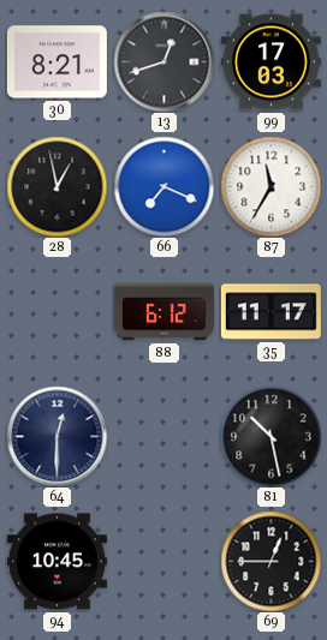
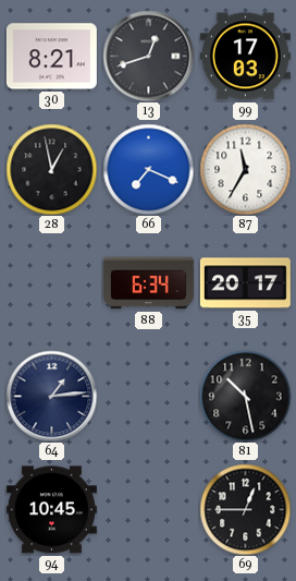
88: 6:12 -> 6:34
35: 11:17 -> 20:17
64: 12:30 -> 1:14
